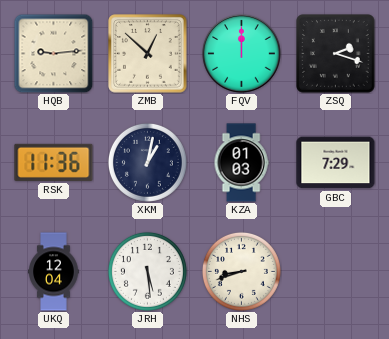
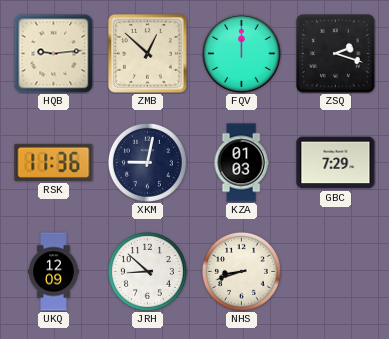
XKM: 1:02 -> 9:02
UKQ: 12:04 -> 12:09
JRH: 5:29 -> 8:52
